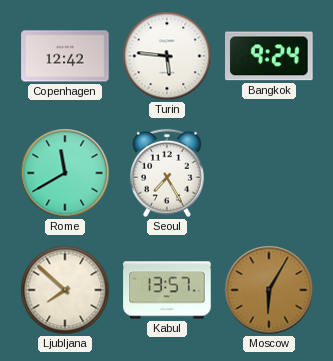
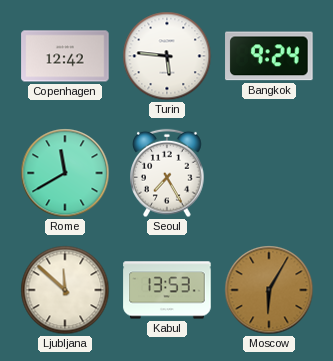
Ljubljana: 7:52 -> 11:52
Kabul: 13:57 -> 13:53
